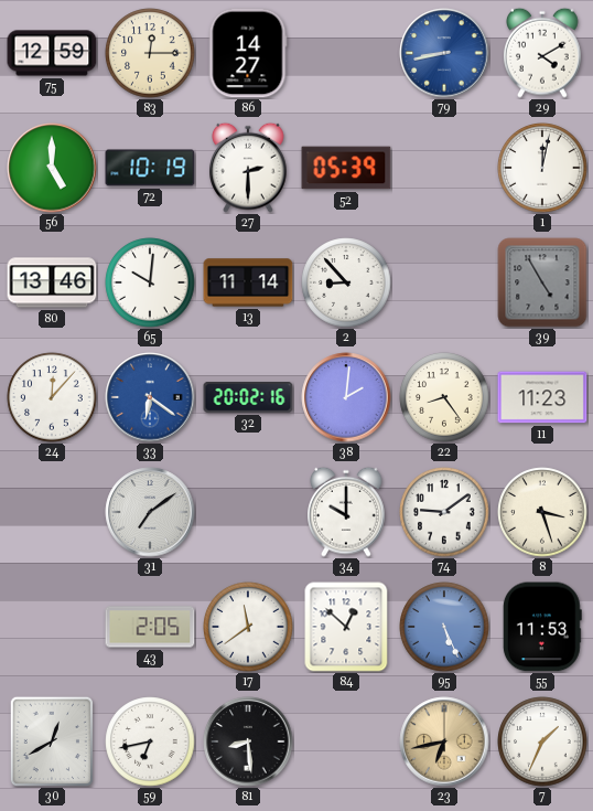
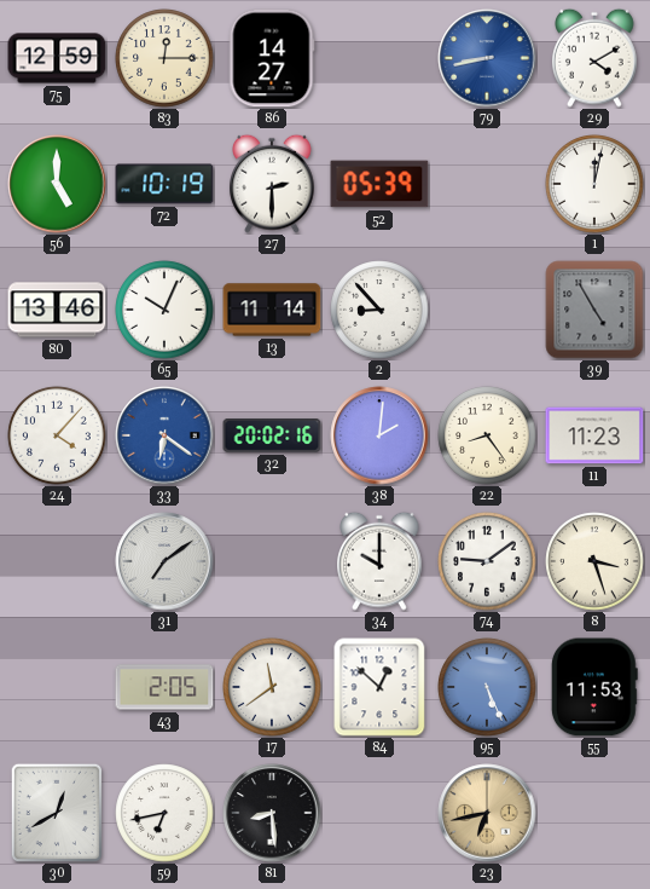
65: 10:01 -> 10:04
24: 12:07 -> 4:07
7: 1:34 -> none
